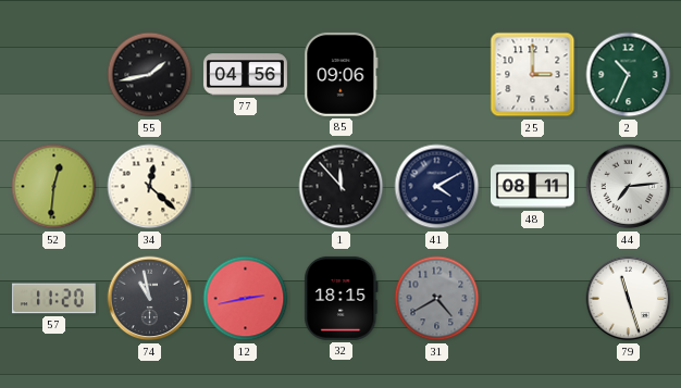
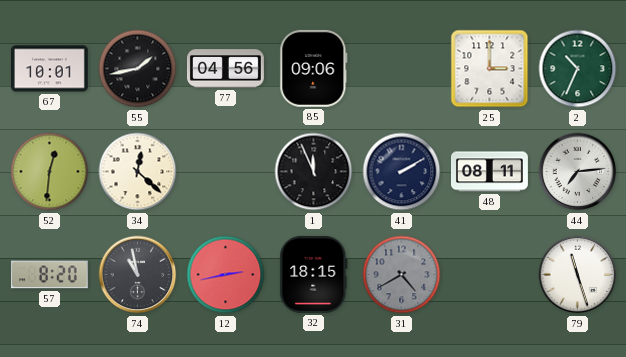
67: none -> 10:01
1: 11:53 -> 11:56
41: 4:10 -> 2:10
57: 11:20 -> 8:20
